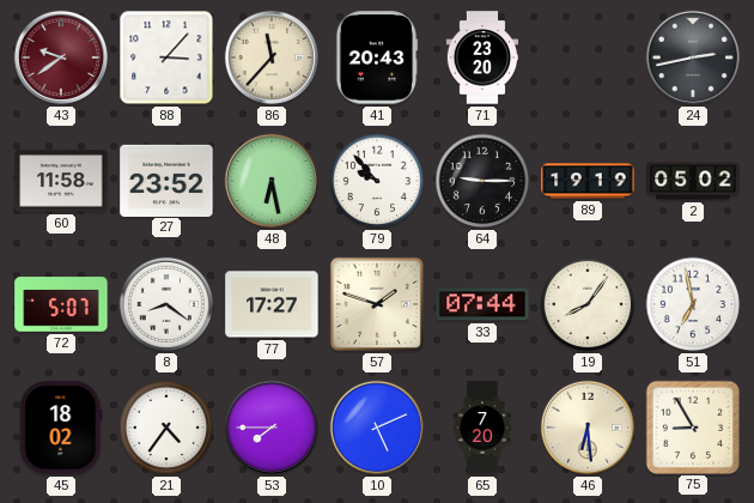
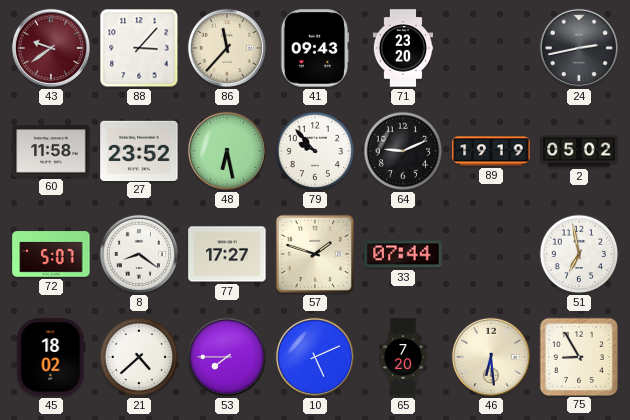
41: 20:43 -> 09:43
64: 9:15 -> 9:11
19: 8:06 -> none
21: 4:36 -> 4:38
